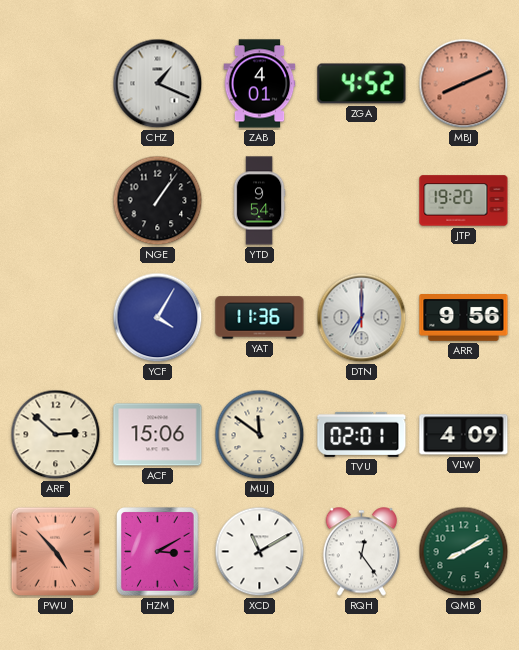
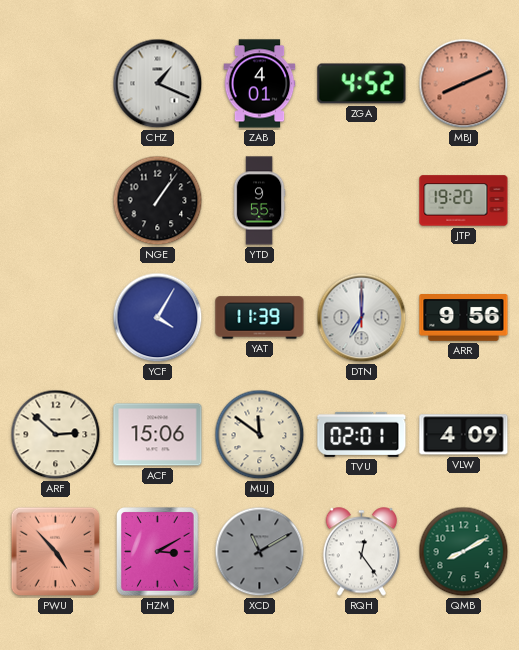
YTD: 9:54 -> 9:55
YAT: 11:36 -> 11:39
XCD dial: white -> grey
